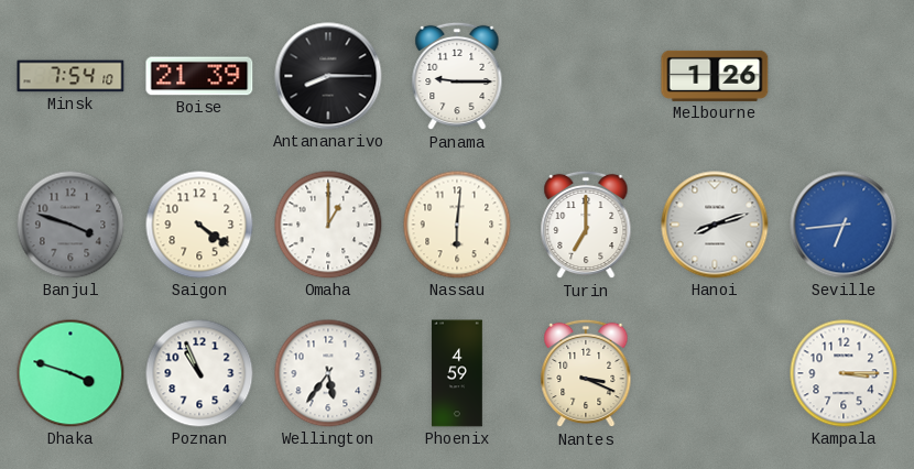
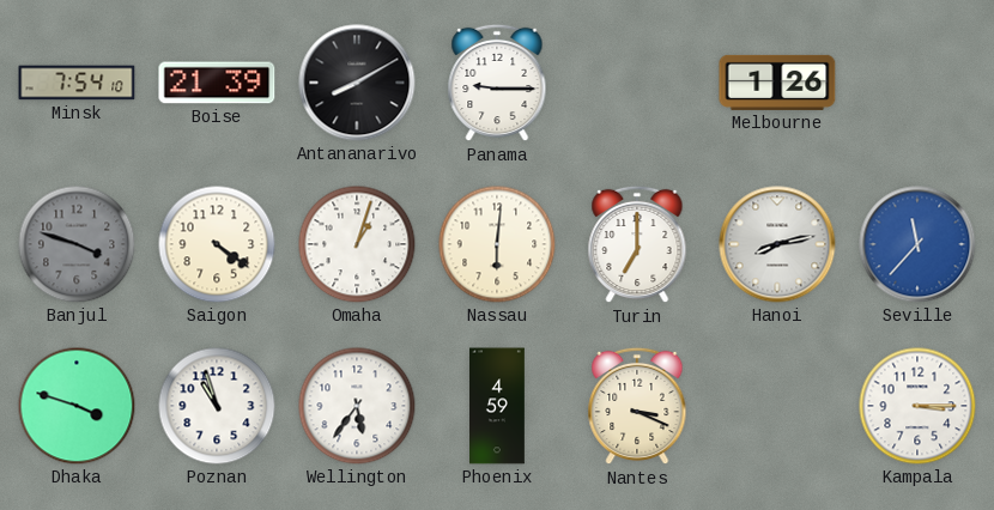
Antananarivo: 8:15 -> 8:10
Omaha: 1:00 -> 1:03
Hanoi: 8:12 -> 8:13
Seville: 6:44 -> 11:37
Poznan: 10:56 -> 10:57
